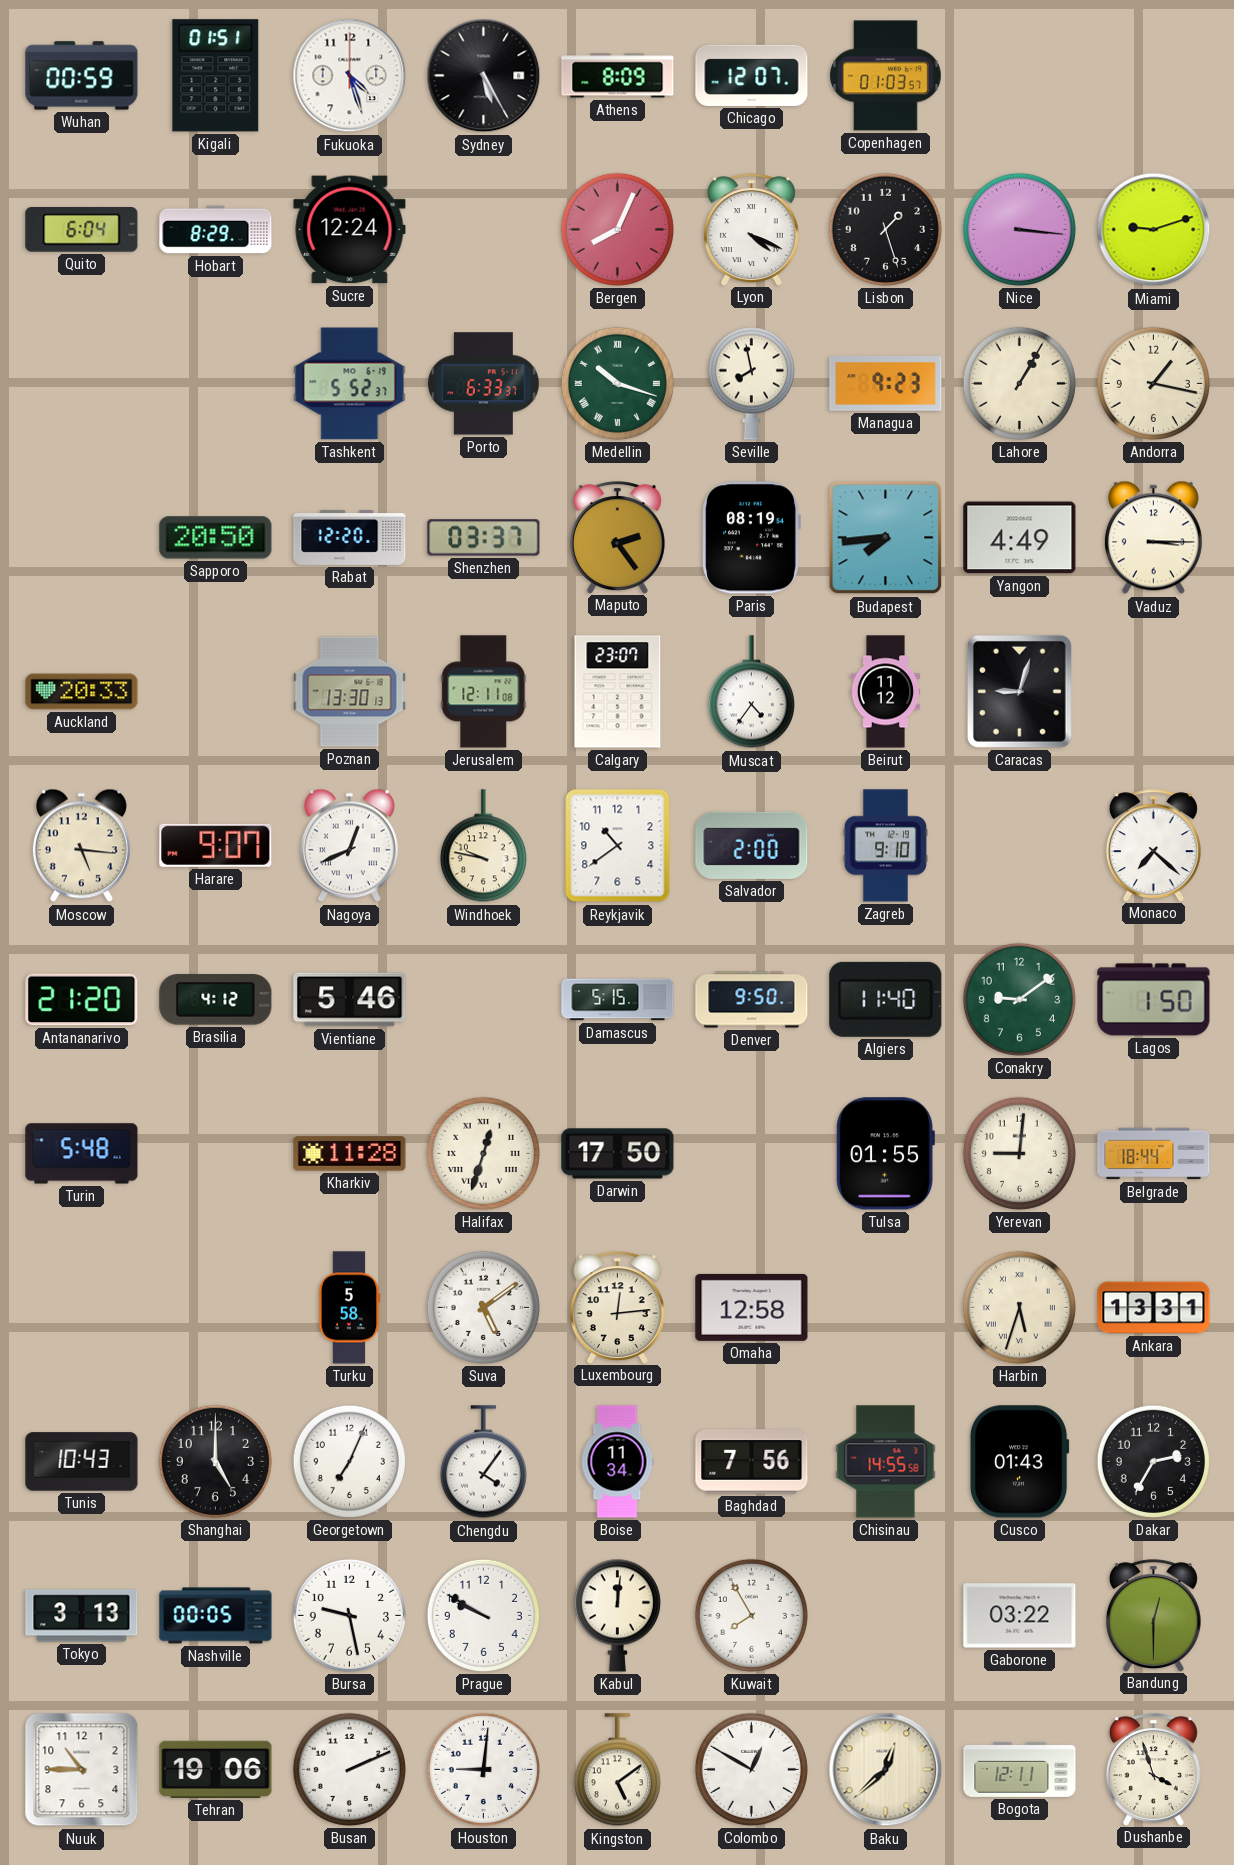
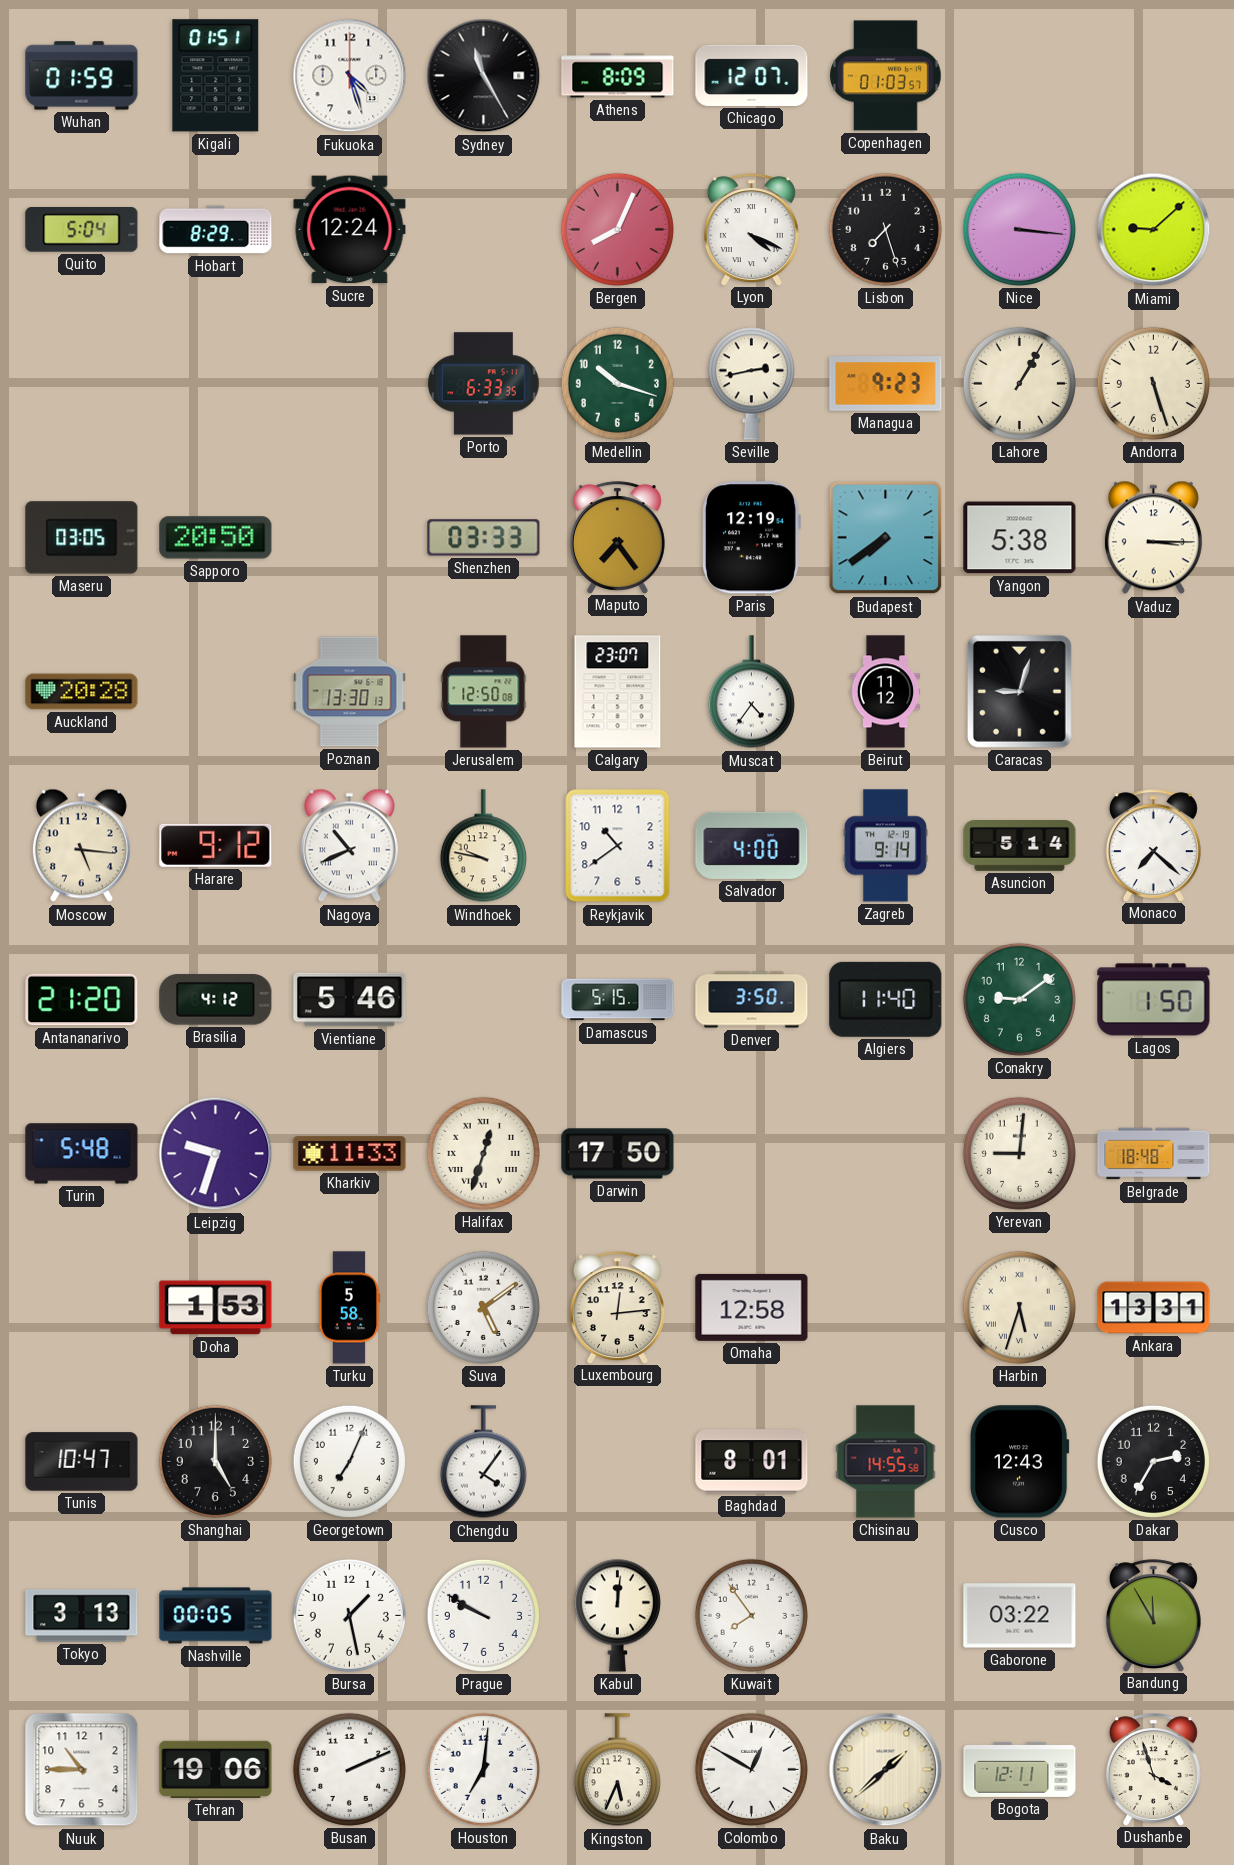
Wuhan: 00:59 -> 01:59
Sydney: 5:25 -> 11:25
Quito: 6:04 -> 5:04
Lisbon: 1:27 -> 7:27
Miami: 9:12 -> 9:08
Tashkent: 5:52 -> none
Porto: 6:33:37 -> 6:33:35
Medellin numerals: Roman -> Arabic
Seville: 7:58 -> 2:43
Andorra: 1:17 -> 5:27
Maseru: none -> 03:05
Rabat: 12:20 -> none
Shenzhen: 03:37 -> 03:33
Maputo: 2:24 -> 7:24
Paris: 08:19 -> 12:19
Budapest: 7:44 -> 7:39
Yangon: 4:49 -> 5:38
Auckland: 20:33 -> 20:28
Jerusalem: 12:11 -> 12:50
Harare: 9:07 -> 9:12
Nagoya: 12:41 -> 10:41
Salvador: 2:00 -> 4:00
Zagreb: 9:10 -> 9:14
Asuncion: none -> 5:14
Denver: 9:50 -> 3:50
Leipzig: none -> 9:33
Kharkiv: 11:28 -> 11:33
Tulsa: 01:55 -> none
Belgrade: 18:44 -> 18:48
Doha: none -> 1:53
Tunis: 10:43 -> 10:47
Boise: 11:34 -> none
Baghdad: 7:56 -> 8:01
Cusco: 01:43 -> 12:43
Bursa: 9:28 -> 1:28
Kuwait: 7:55 -> 7:54
Bandung: 12:30 -> 11:55
Houston: 9:01 -> 7:01
Kingston: 5:09 -> 5:34
Baku: 12:38 -> 1:38
